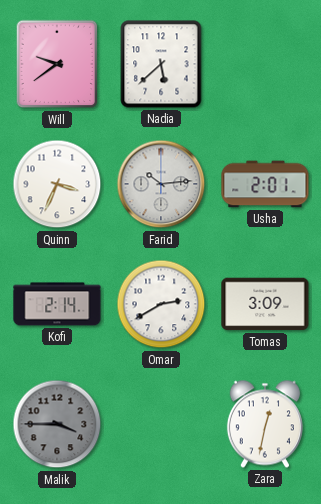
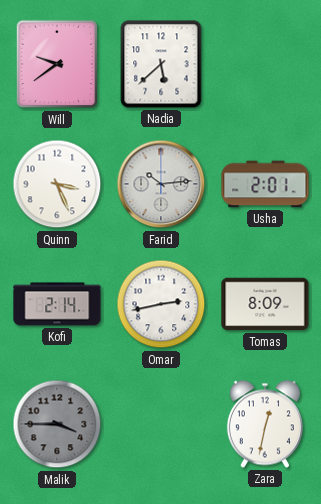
Quinn: 3:34 -> 3:26
Omar: 2:40 -> 2:43
Tomas: 3:09 -> 8:09
